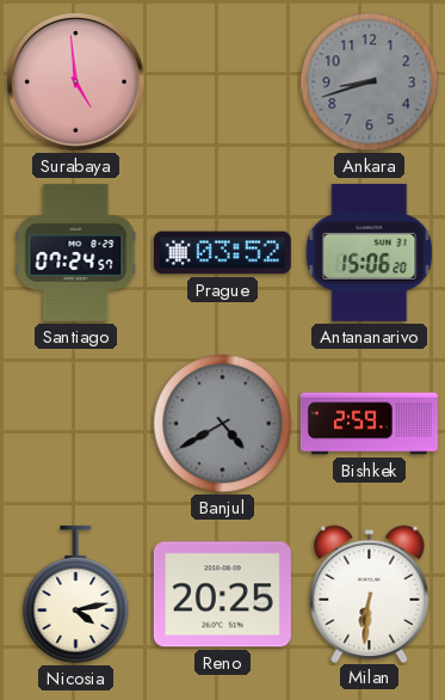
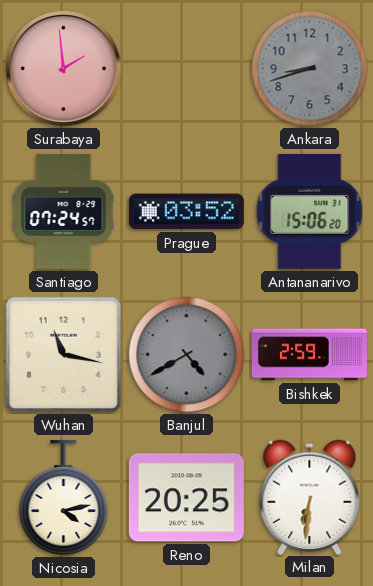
Surabaya: 4:59 -> 1:59
Wuhan: none -> 11:17
